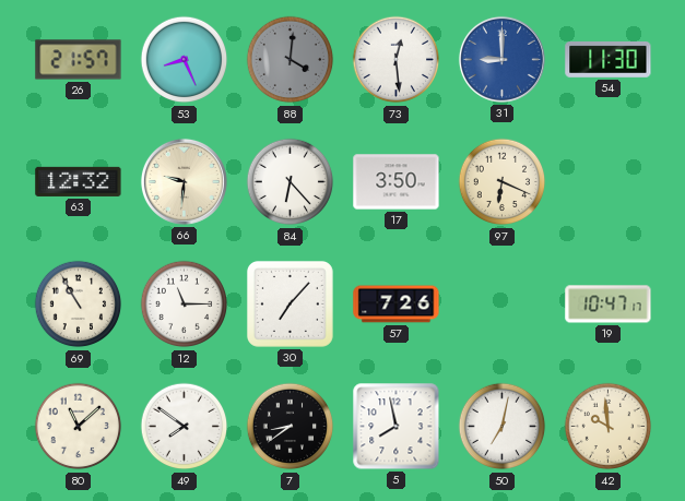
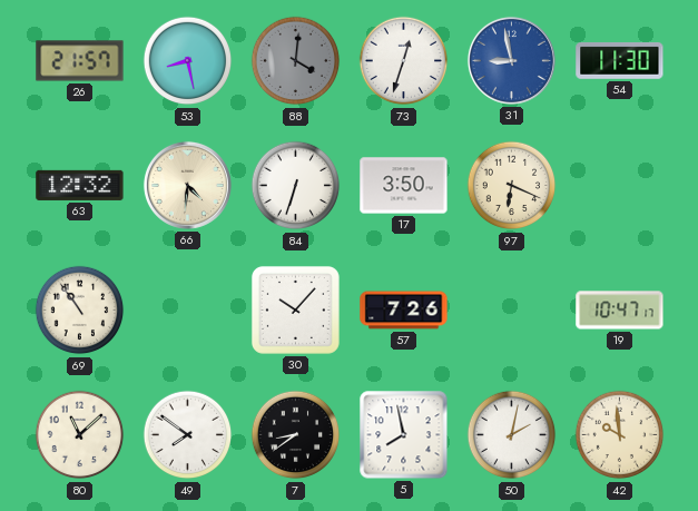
53: 8:26 -> 8:28
73: 12:29 -> 12:33
31: 9:00 -> 8:58
66: 9:31 -> 4:31
84: 6:23 -> 6:33
69: 10:55 -> 10:54
12: 11:15 -> none
30: 7:07 -> 10:07
50: 7:02 -> 2:02
